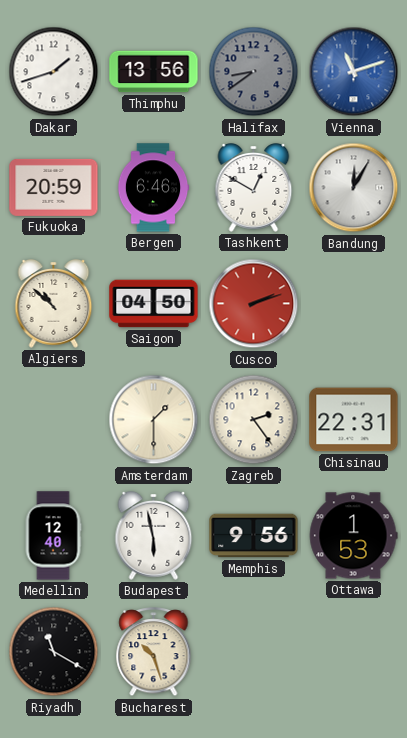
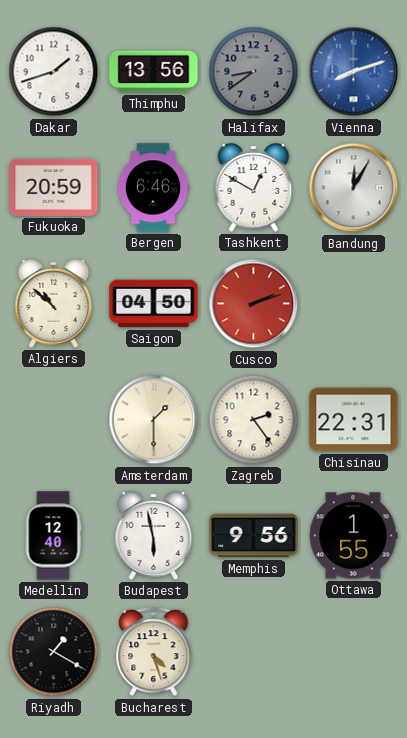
Vienna: 11:12 -> 8:12
Ottawa: 1:53 -> 1:55
Riyadh: 11:20 -> 1:20
Bucharest: 10:27 -> 4:27
